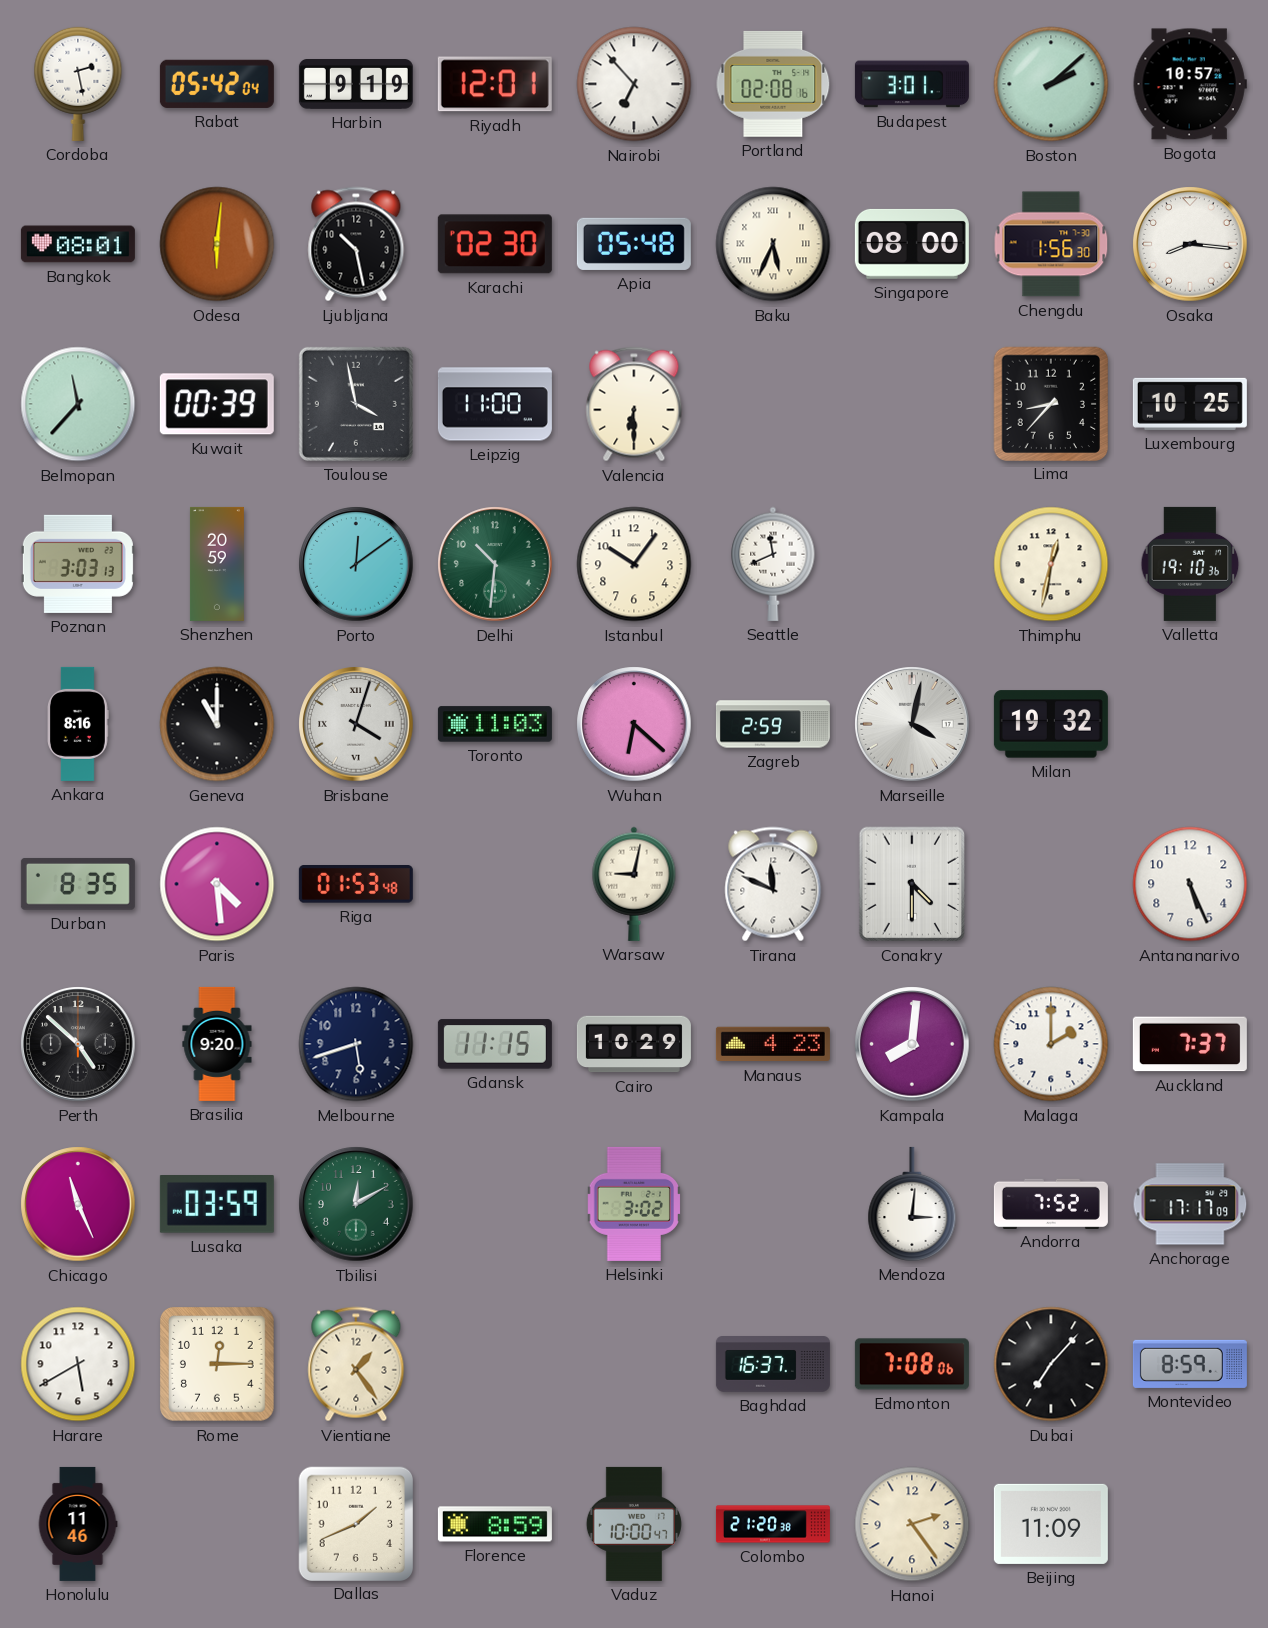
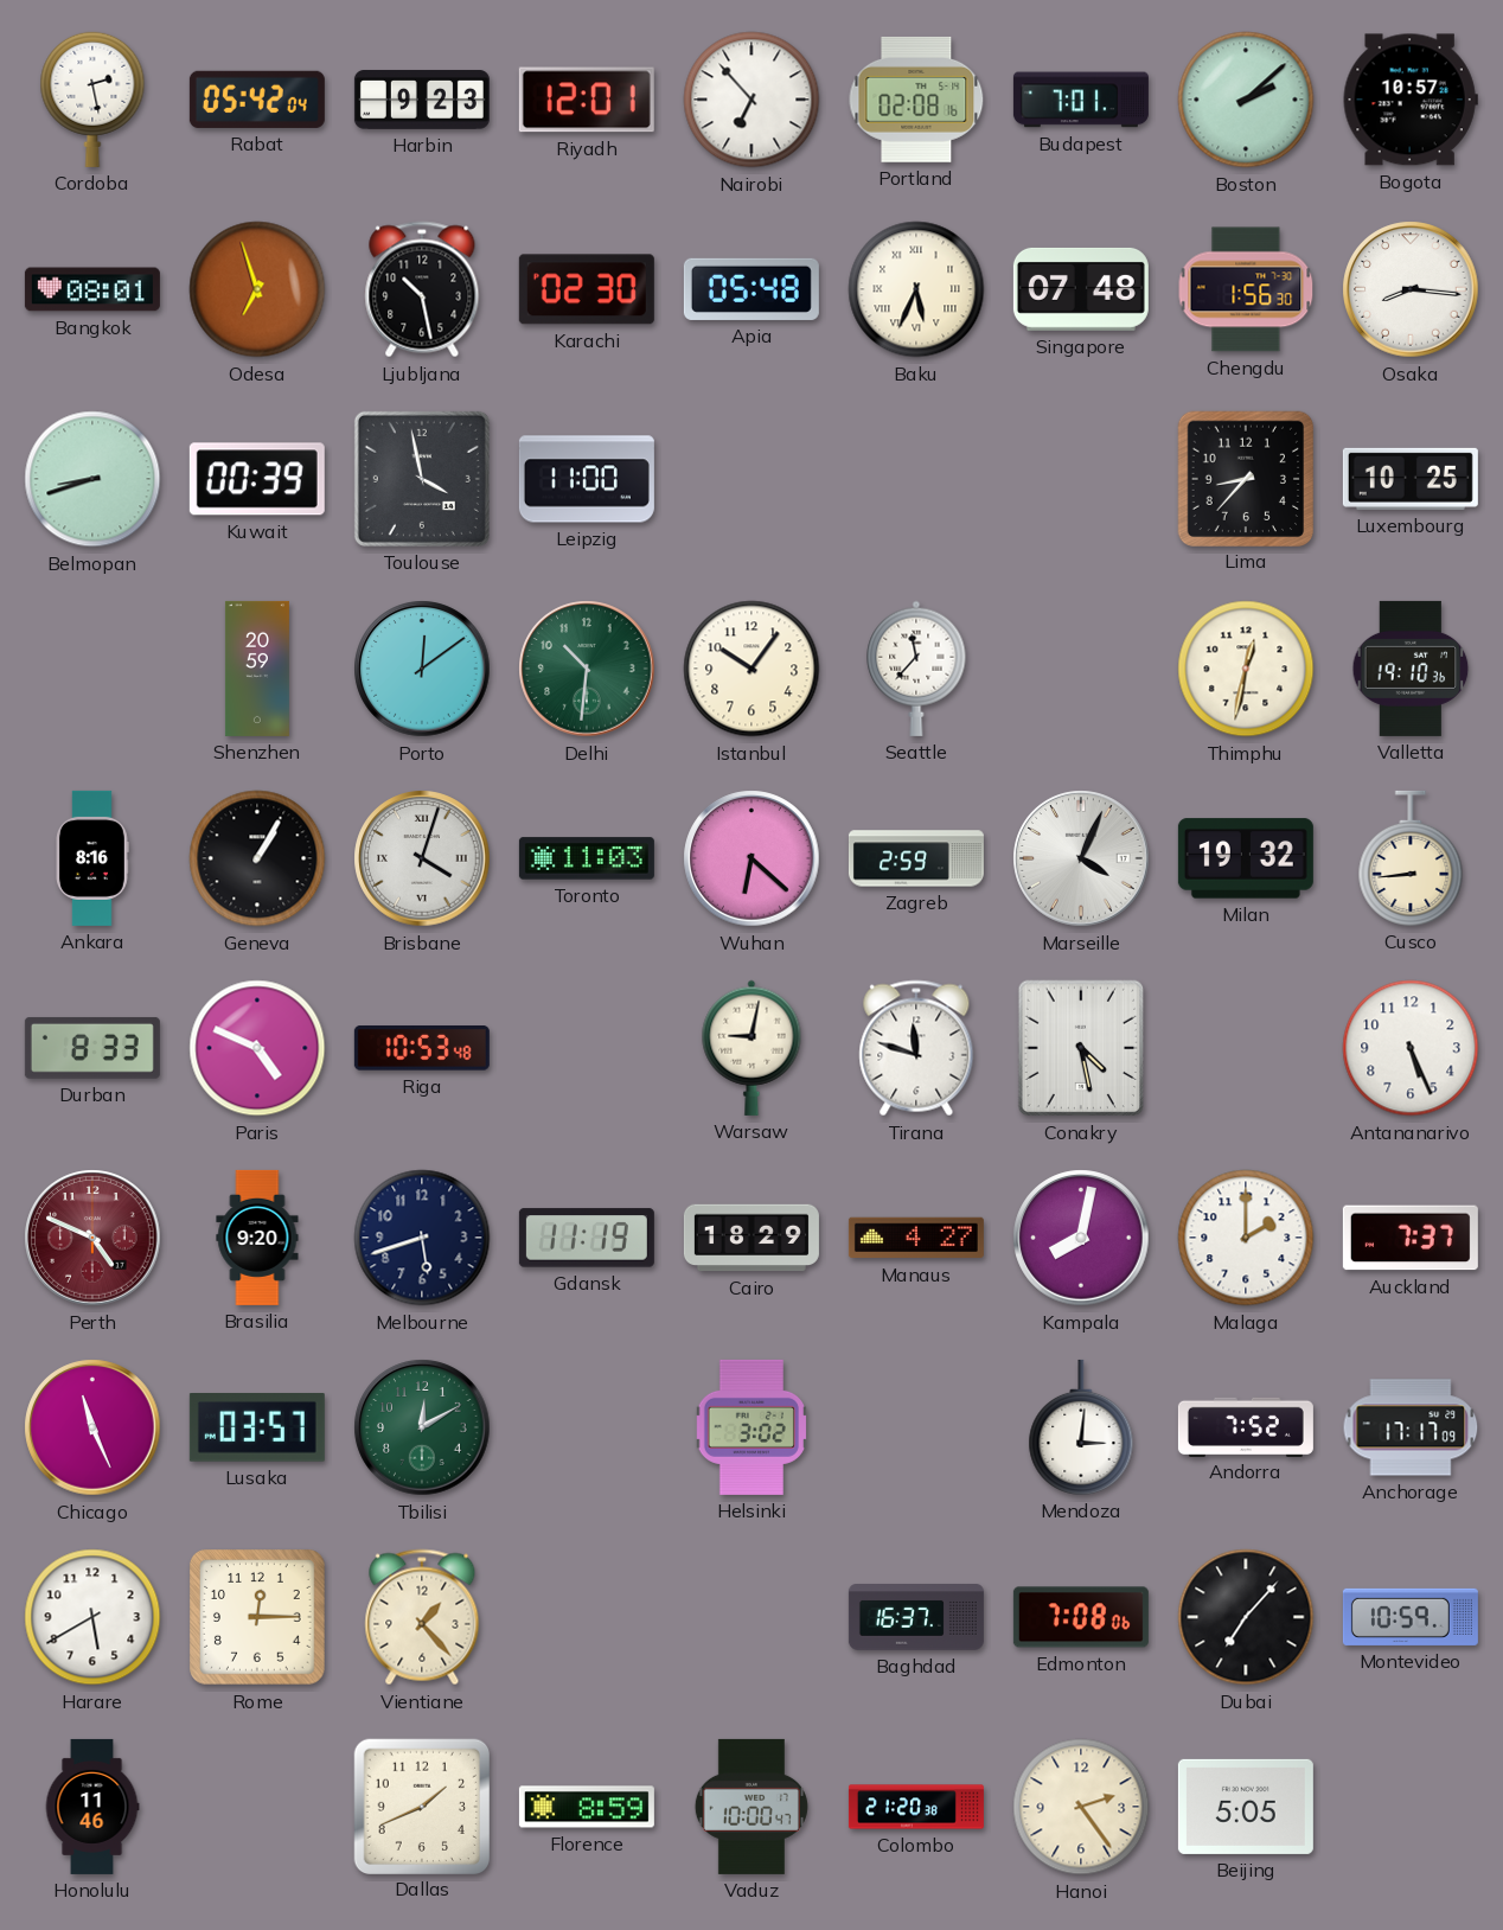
Harbin: 9:19 -> 9:23
Budapest: 3:01 -> 7:01
Odesa: 6:01 -> 6:57
Singapore: 08:00 -> 07:48
Belmopan: 11:37 -> 8:42
Valencia: 6:30 -> none
Poznan: 3:03 -> none
Seattle: 11:41 -> 11:37
Geneva: 11:00 -> 1:05
Marseille: 4:02 -> 4:04
Cusco: none -> 8:44
Durban: 8:35 -> 8:33
Paris: 4:29 -> 4:49
Riga: 01:53 -> 10:53
Tirana: 11:49 -> 11:48
Conakry: 4:30 -> 4:28
Perth: 4:52 -> 4:49
Perth dial: black -> burgundy
Gdansk: 11:15 -> 11:19
Cairo: 10:29 -> 18:29
Manaus: 4:23 -> 4:27
Kampala: 8:01 -> 8:02
Lusaka: 03:59 -> 03:57
Vientiane: 1:24 -> 1:23
Montevideo: 8:59 -> 10:59
Beijing: 11:09 -> 5:05
